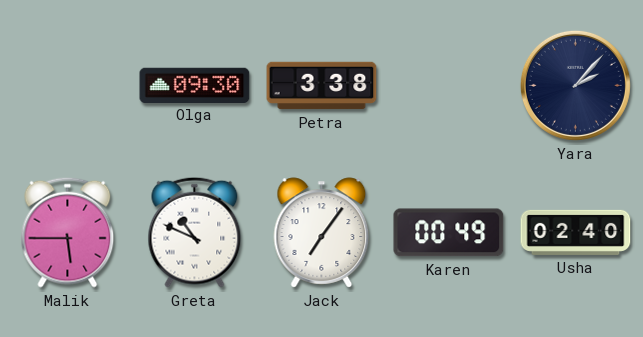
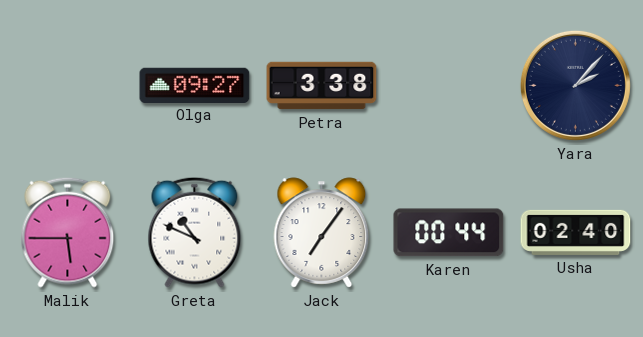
Olga: 09:30 -> 09:27
Karen: 00:49 -> 00:44
